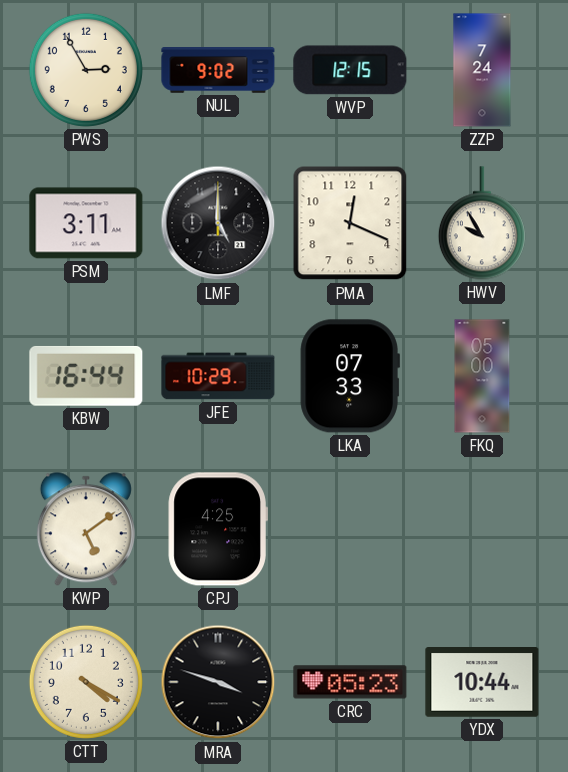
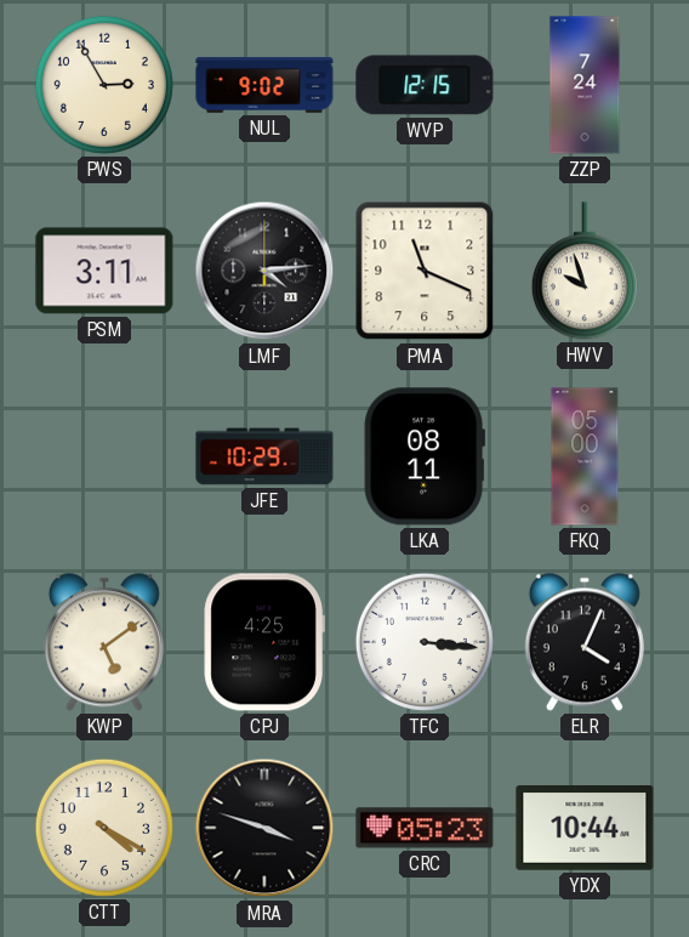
LMF: 5:00 -> 4:14
PMA: 12:19 -> 11:19
HWV: 9:55 -> 9:57
KBW: 16:44 -> none
LKA: 07:33 -> 08:11
TFC: none -> 3:16
ELR: none -> 4:04
